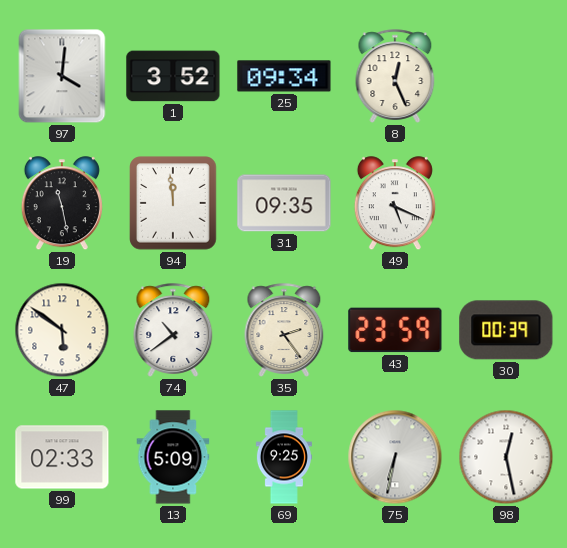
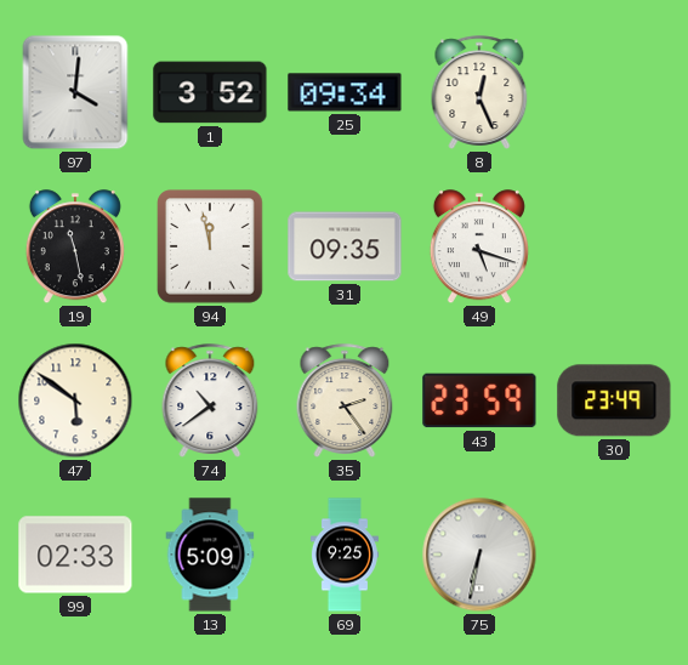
94: 11:59 -> 11:58
49: 5:19 -> 5:18
30: 00:39 -> 23:49
98: 12:28 -> none
